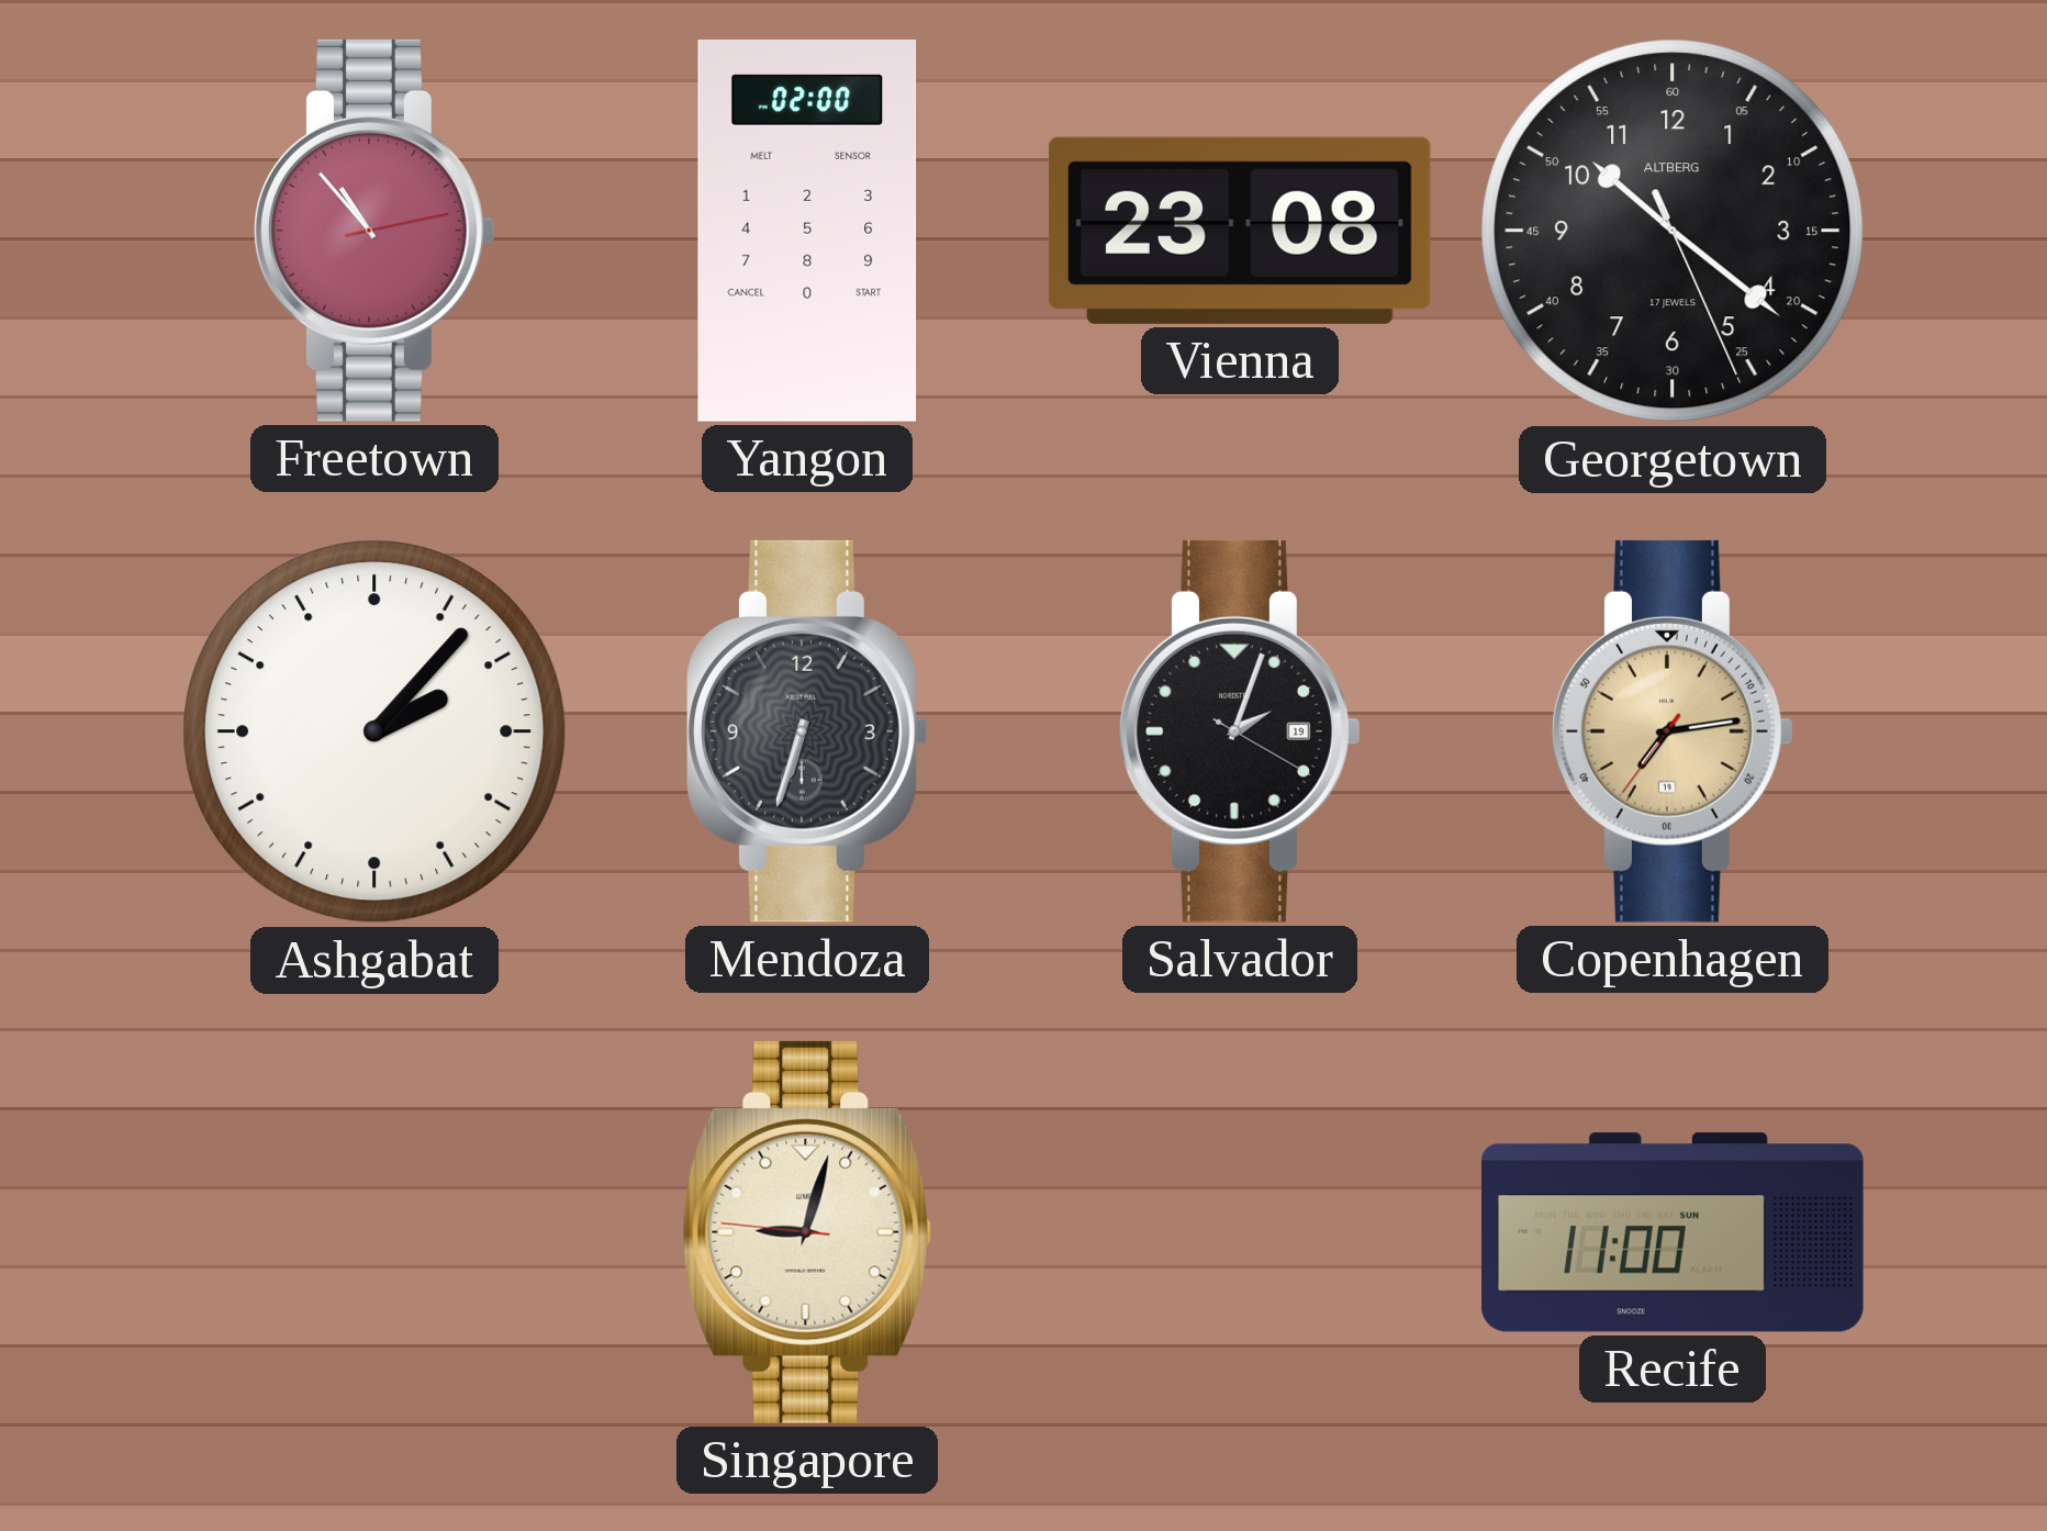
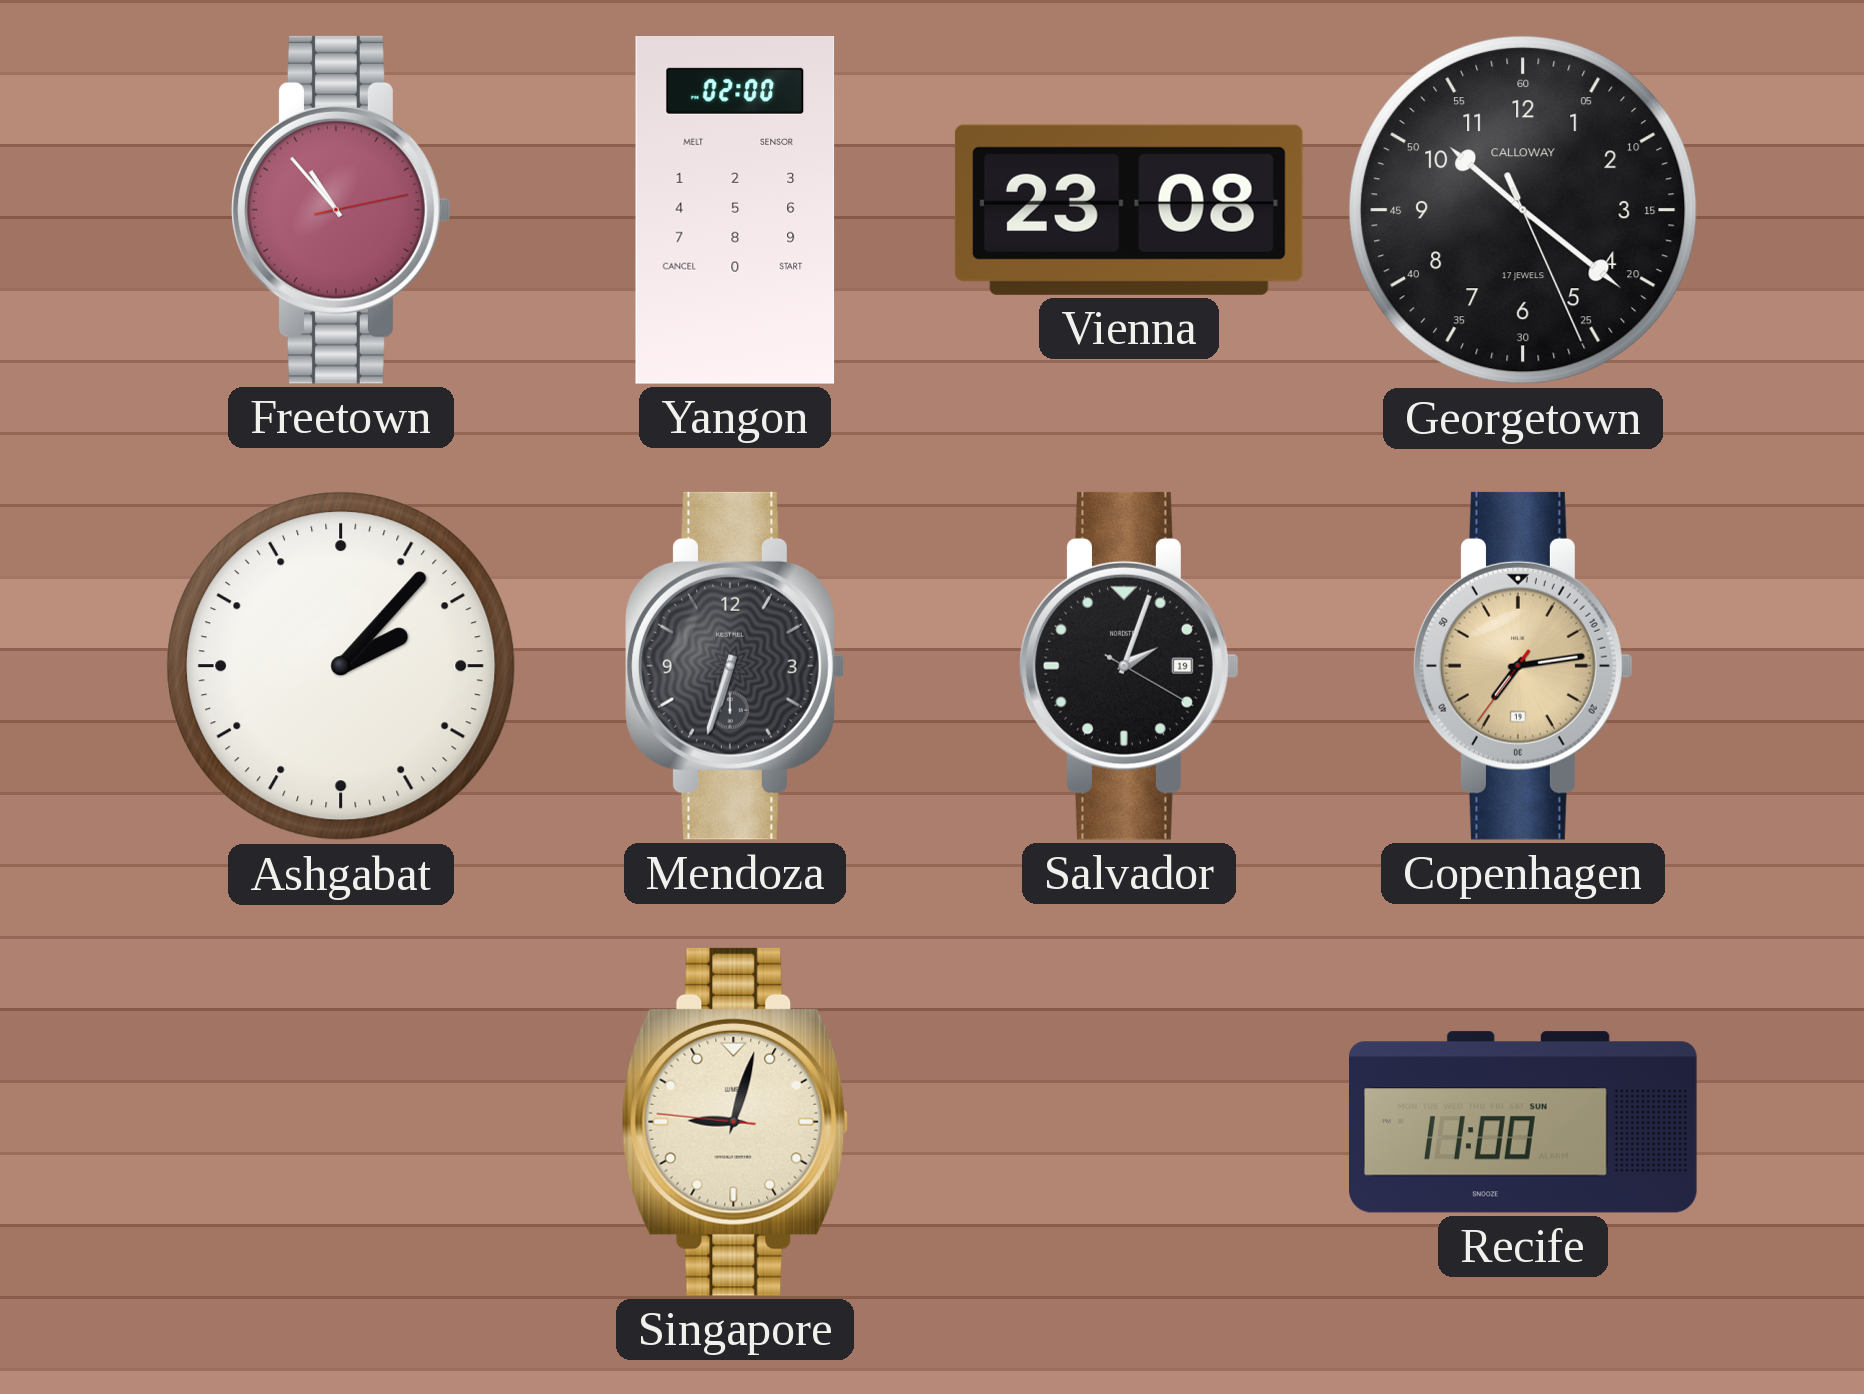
Georgetown brand: ALTBERG -> CALLOWAY
